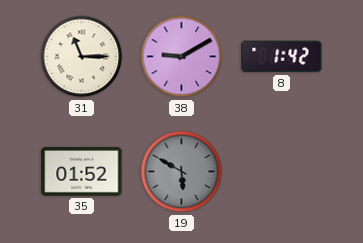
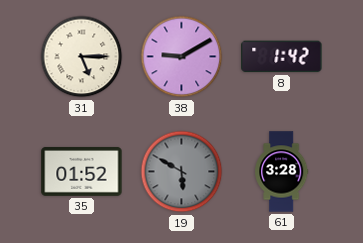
31: 11:15 -> 5:15
61: none -> 3:28
